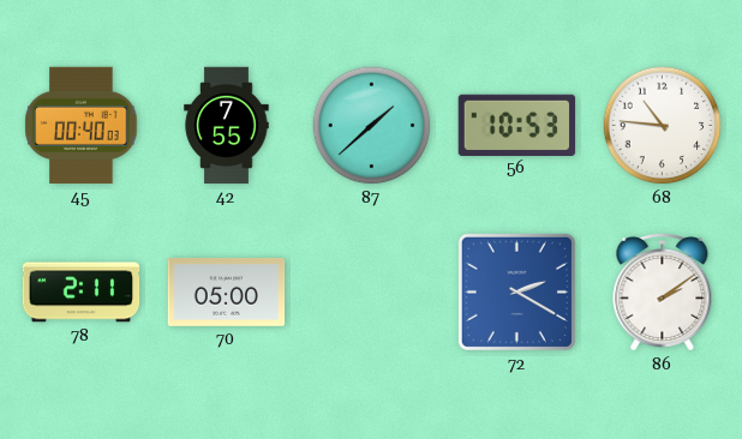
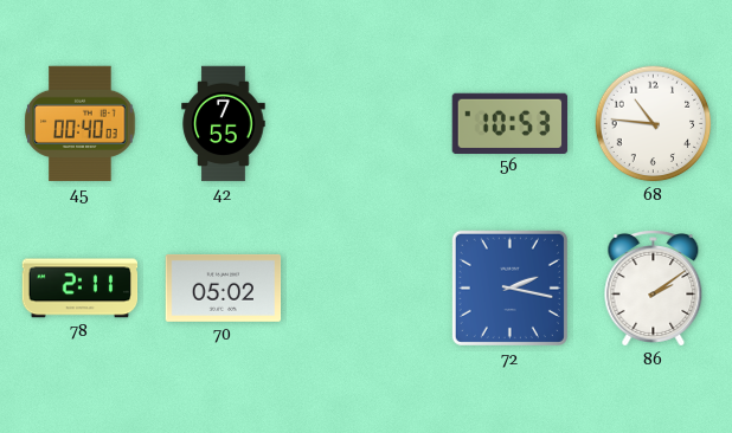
87: 1:38 -> none
70: 05:00 -> 05:02
72: 2:20 -> 2:17
